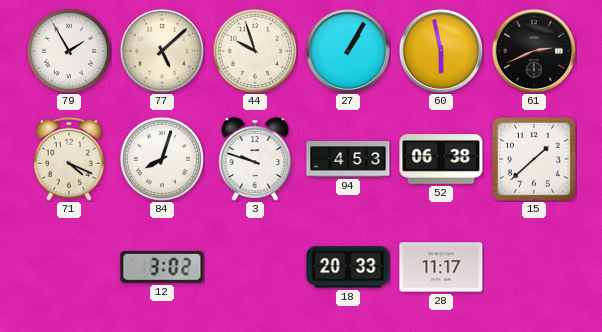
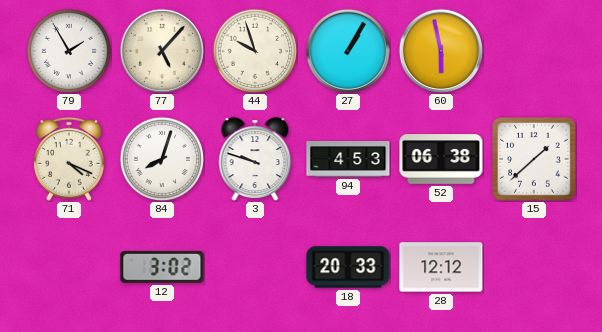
77: 5:08 -> 5:07
61: 2:41 -> none
28: 11:17 -> 12:12
